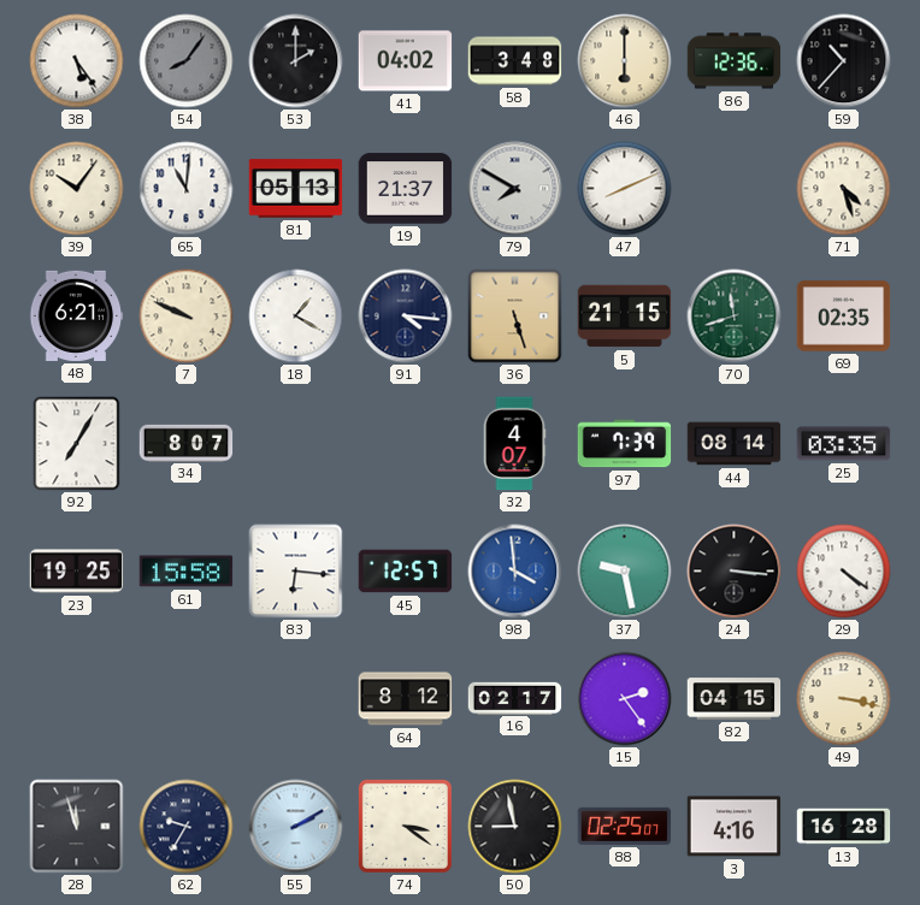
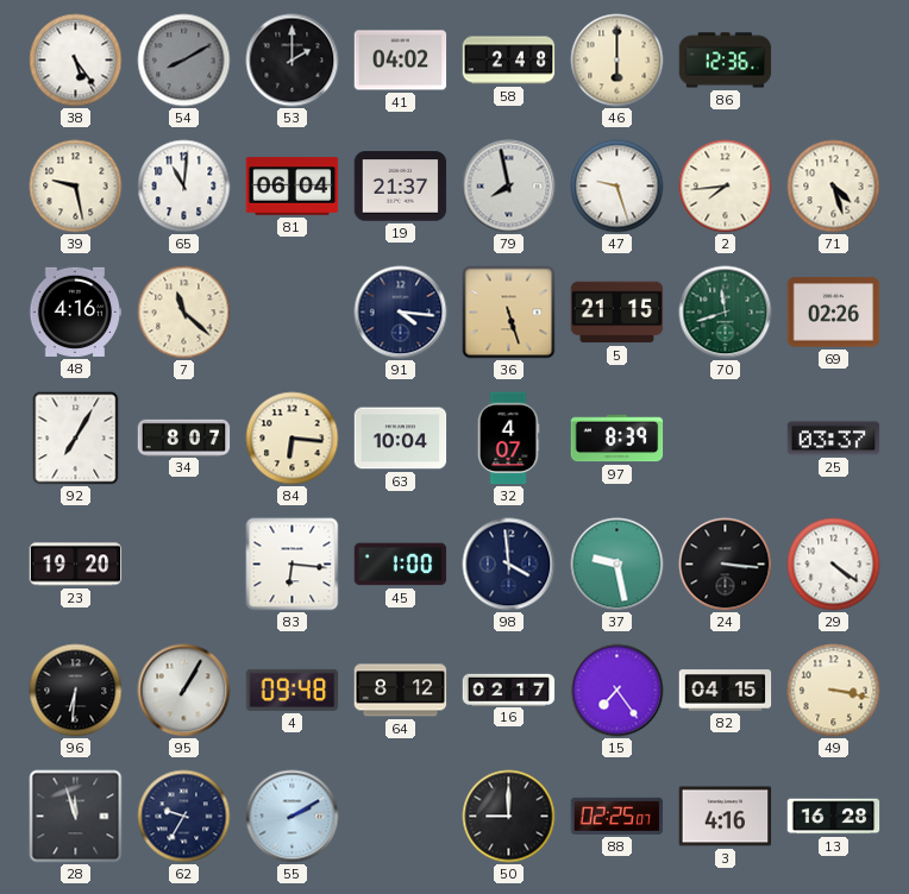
54: 8:06 -> 8:10
58: 3:48 -> 2:48
59: 10:37 -> none
39: 10:06 -> 9:28
81: 05:13 -> 06:04
79: 7:50 -> 7:58
47: 8:11 -> 9:27
2: none -> 7:44
48: 6:21 -> 4:16
7: 9:49 -> 11:22
18: 1:20 -> none
69: 02:35 -> 02:26
84: none -> 6:16
63: none -> 10:04
97: 7:39 -> 8:39
44: 08:14 -> none
25: 03:35 -> 03:37
23: 19:25 -> 19:20
61: 15:58 -> none
45: 12:57 -> 1:00
98 dial: blue -> navy
96: none -> 6:31
95: none -> 1:05
4: none -> 09:48
15: 2:24 -> 7:24
74: 3:21 -> none
50: 8:58 -> 9:00
